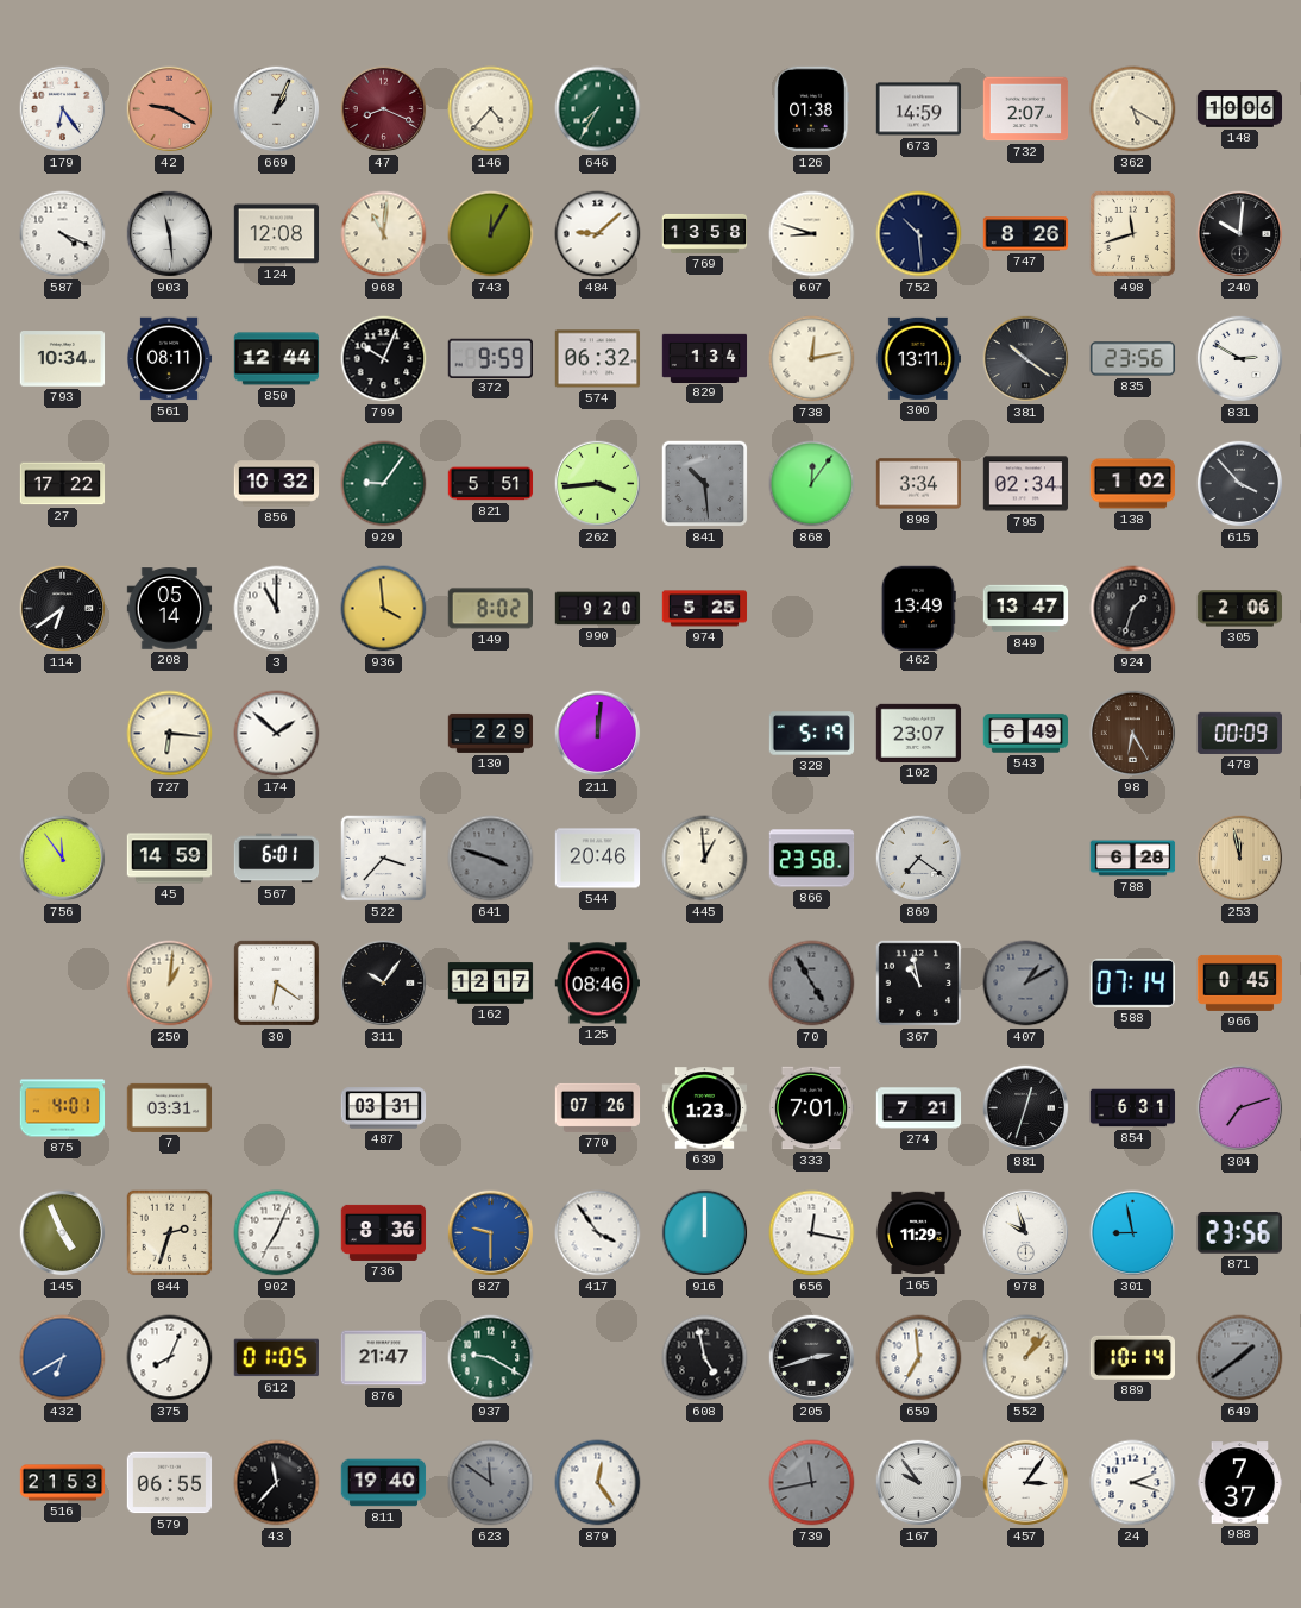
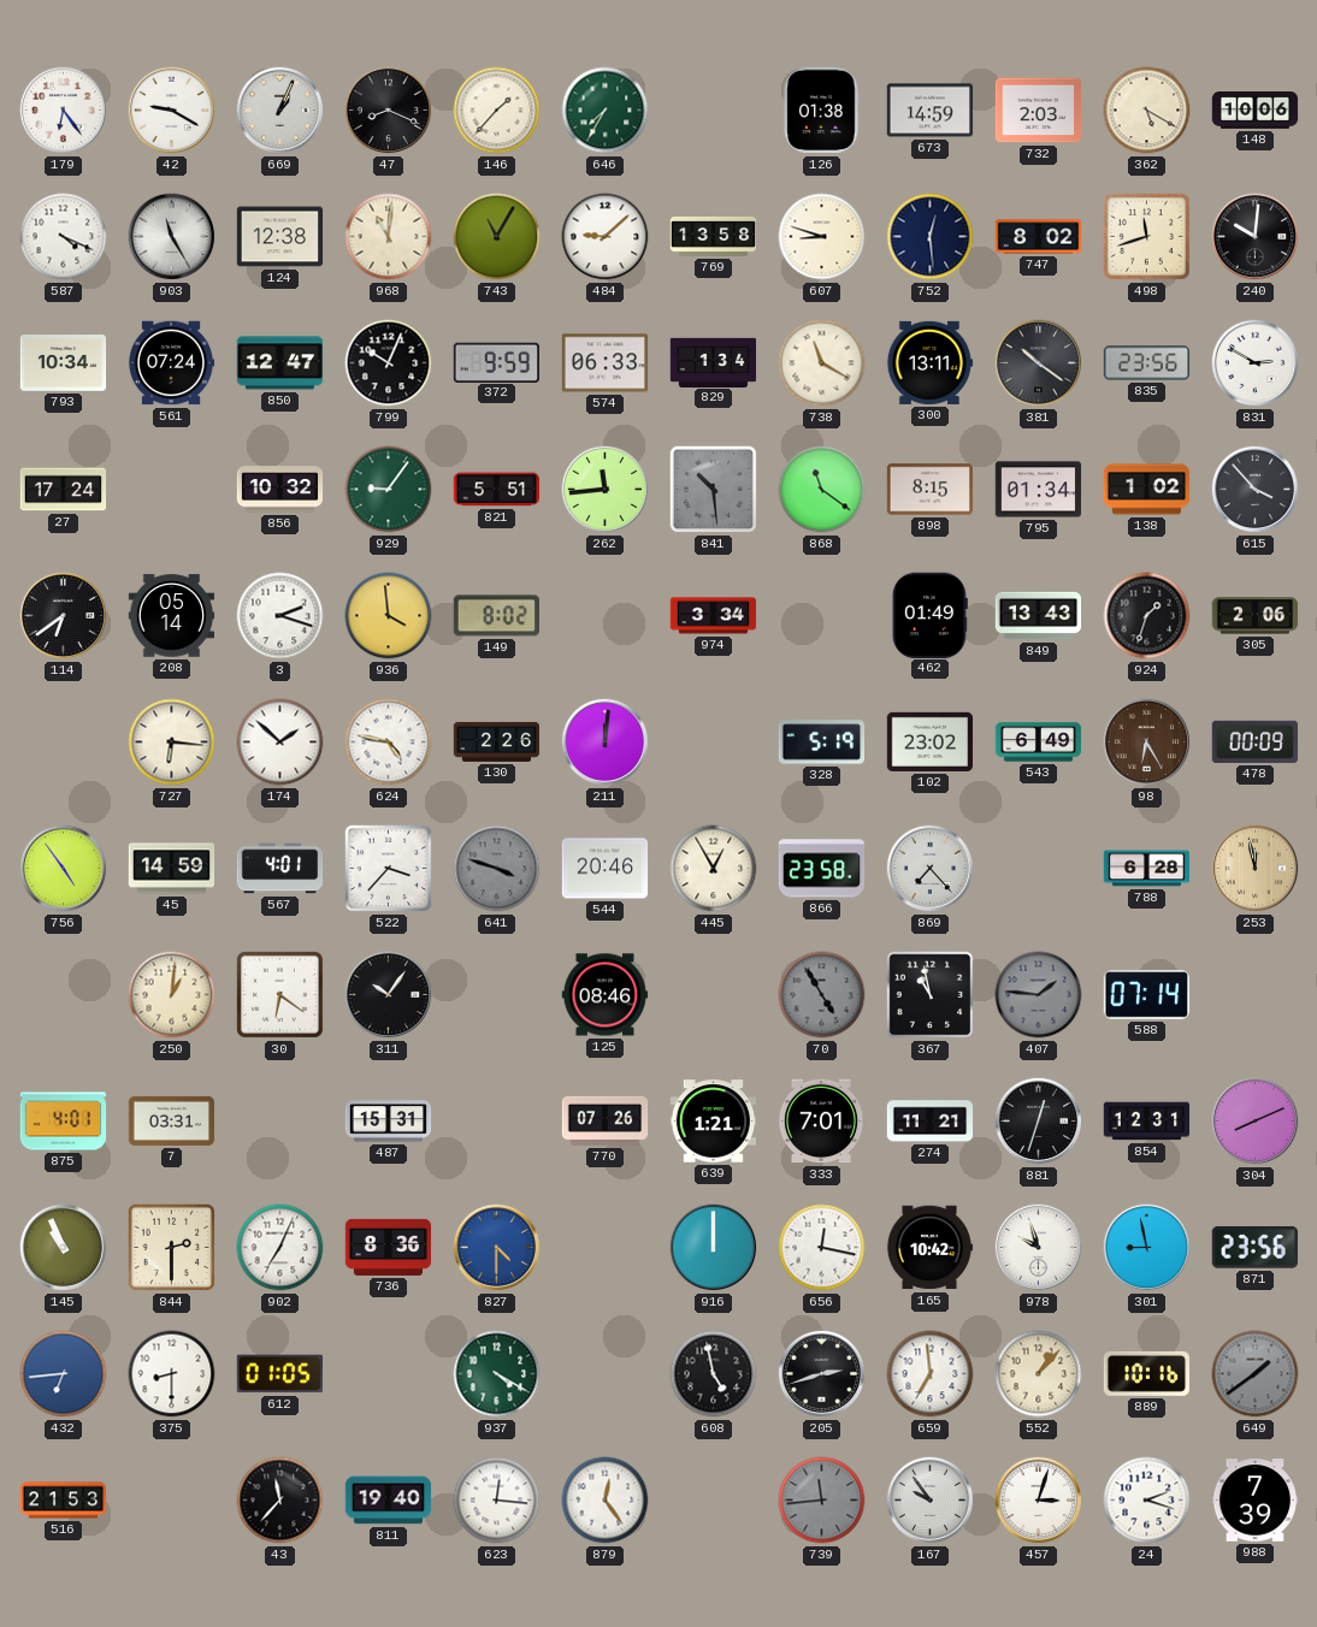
42 dial: salmon -> white
47 dial: burgundy -> black
146: 4:37 -> 1:37
732: 2:07 -> 2:03
903: 11:29 -> 11:25
124: 12:08 -> 12:38
743: 12:05 -> 11:05
752: 10:29 -> 12:29
747: 8:26 -> 8:02
561: 08:11 -> 07:24
850: 12:44 -> 12:47
574: 06:32 -> 06:33
738: 12:13 -> 11:20
27: 17:22 -> 17:24
262: 3:44 -> 11:44
868: 12:06 -> 11:21
898: 3:34 -> 8:15
795: 02:34 -> 01:34
3: 11:00 -> 2:18
990: 9:20 -> none
974: 5:25 -> 3:34
462: 13:49 -> 01:49
849: 13:47 -> 13:43
624: none -> 4:47
130: 2:29 -> 2:26
102: 23:07 -> 23:02
756: 11:54 -> 4:54
567: 6:01 -> 4:01
445: 12:59 -> 12:55
869: 7:21 -> 7:23
162: 12:17 -> none
407: 1:10 -> 1:46
966: 0:45 -> none
487: 03:31 -> 15:31
639: 1:23 -> 1:21
274: 7:21 -> 11:21
854: 6:31 -> 12:31
304: 7:12 -> 8:11
145: 4:56 -> 10:56
844: 2:33 -> 2:30
827: 9:30 -> 4:30
417: 3:54 -> none
165: 11:29 -> 10:42
432: 6:40 -> 6:44
375: 8:04 -> 8:30
876: 21:47 -> none
937: 9:20 -> 4:20
889: 10:14 -> 10:16
579: 06:55 -> none
623: 11:51 -> 12:16
623 dial: grey -> white
739: 11:43 -> 11:44
457: 3:06 -> 3:03
988: 7:37 -> 7:39
